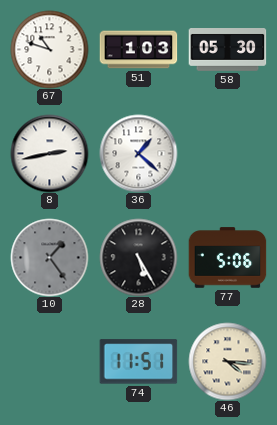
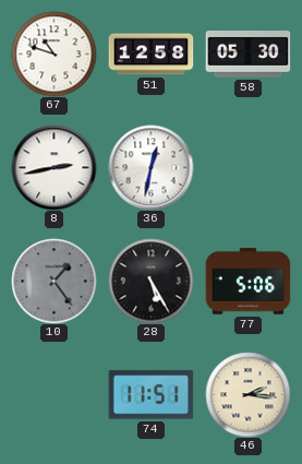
51: 1:03 -> 12:58
36: 1:22 -> 12:32
46: 4:16 -> 2:16
